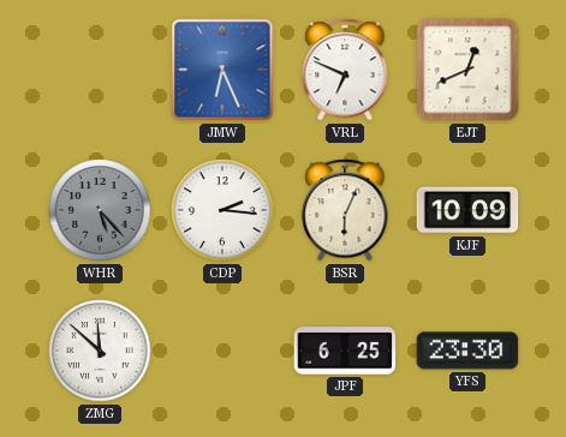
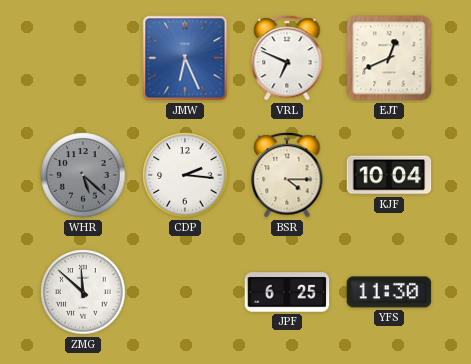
WHR: 5:23 -> 5:22
BSR: 6:04 -> 4:15
KJF: 10:09 -> 10:04
YFS: 23:30 -> 11:30
